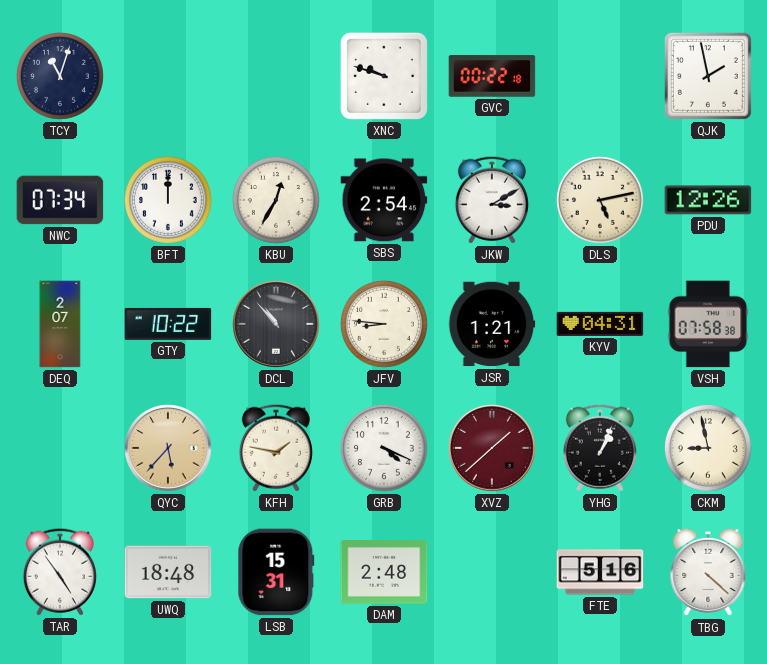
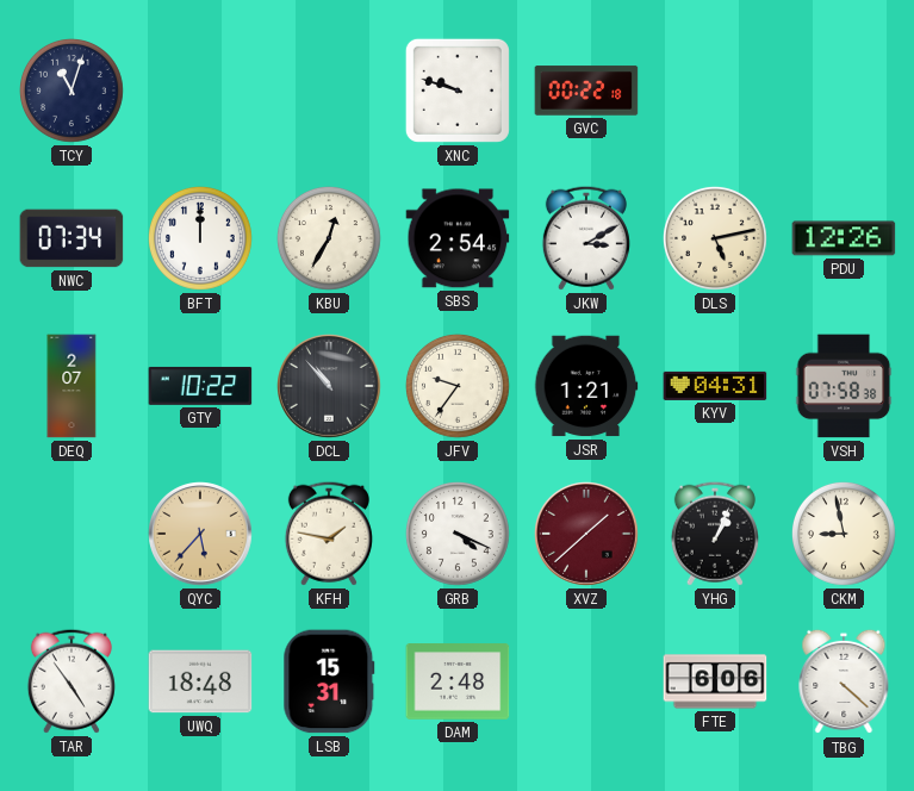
QJK: 1:58 -> none
JFV: 8:46 -> 9:36
FTE: 5:16 -> 6:06
